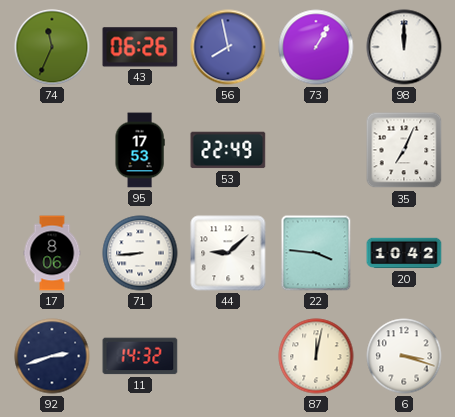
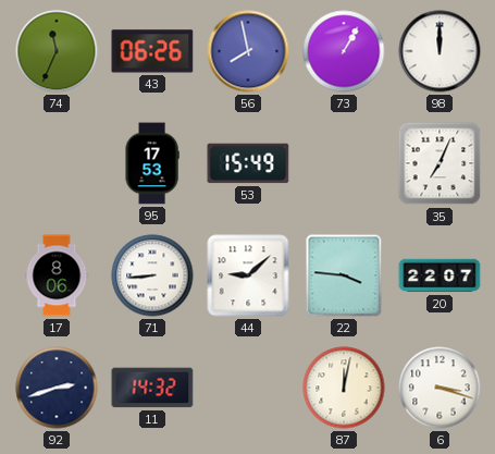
53: 22:49 -> 15:49
20: 10:42 -> 22:07
